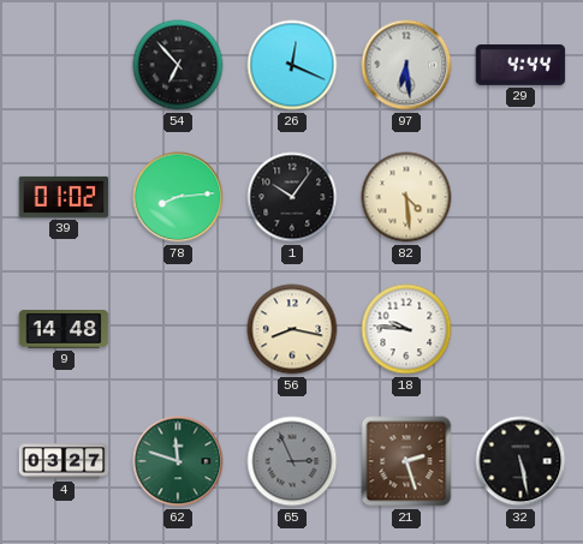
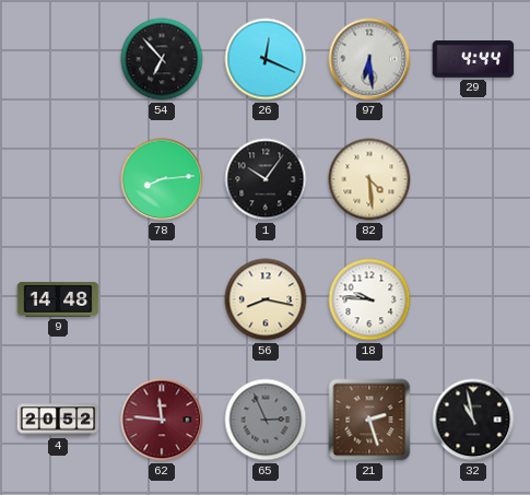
39: 01:02 -> none
4: 03:27 -> 20:52
62: 11:48 -> 11:46
62 dial: green -> burgundy
32: 5:28 -> 10:58
